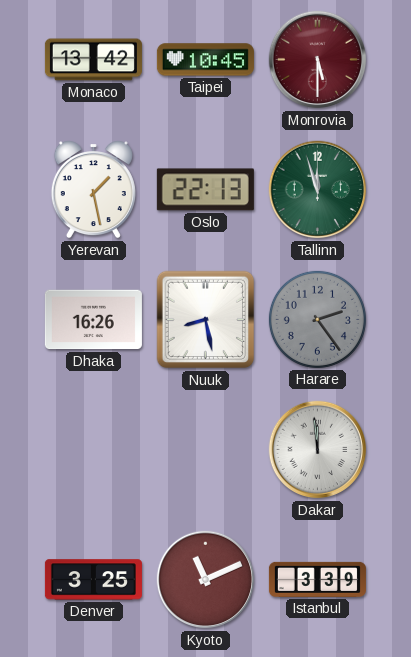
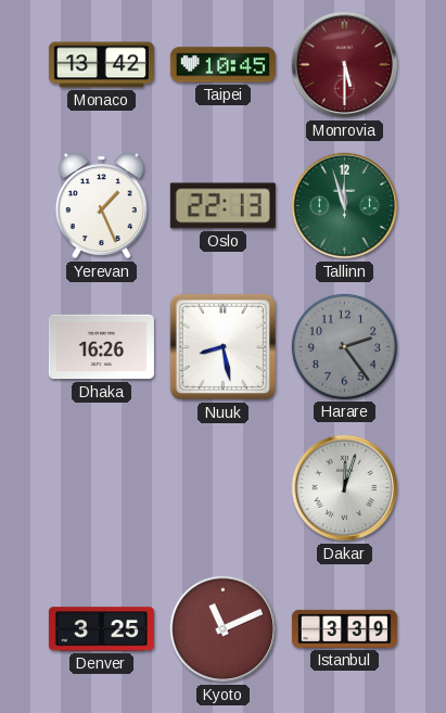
Yerevan: 1:28 -> 1:26
Dakar: 11:59 -> 12:03
